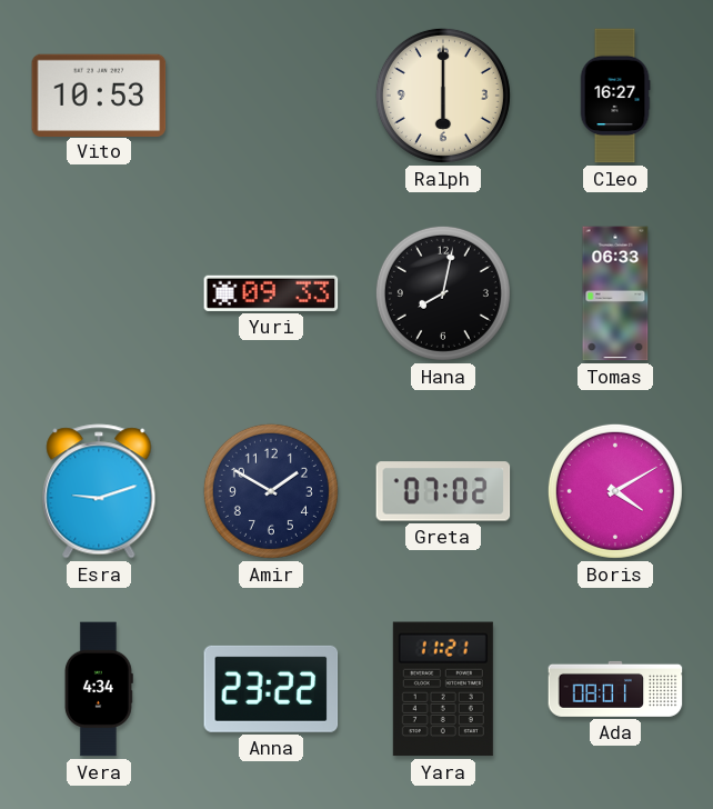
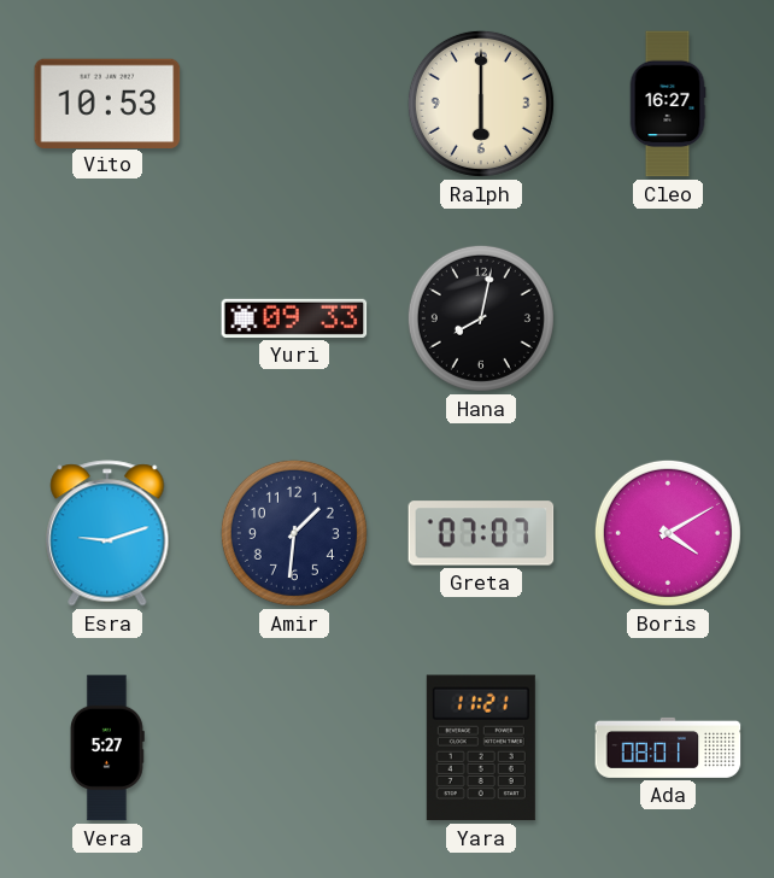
Tomas: 06:33 -> none
Amir: 1:50 -> 1:31
Greta: 07:02 -> 07:07
Vera: 4:34 -> 5:27
Anna: 23:22 -> none
